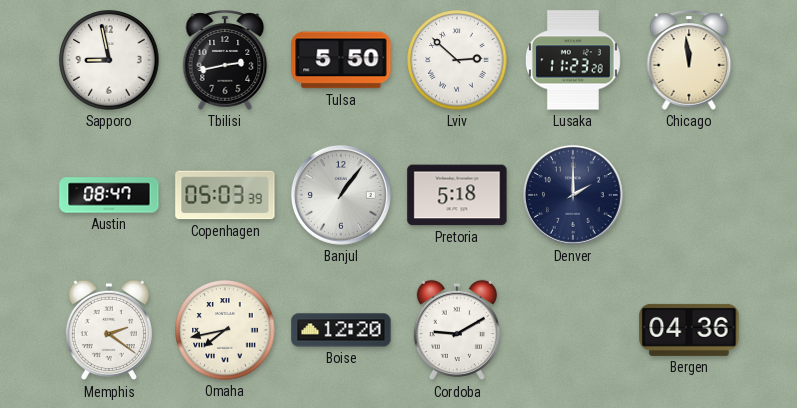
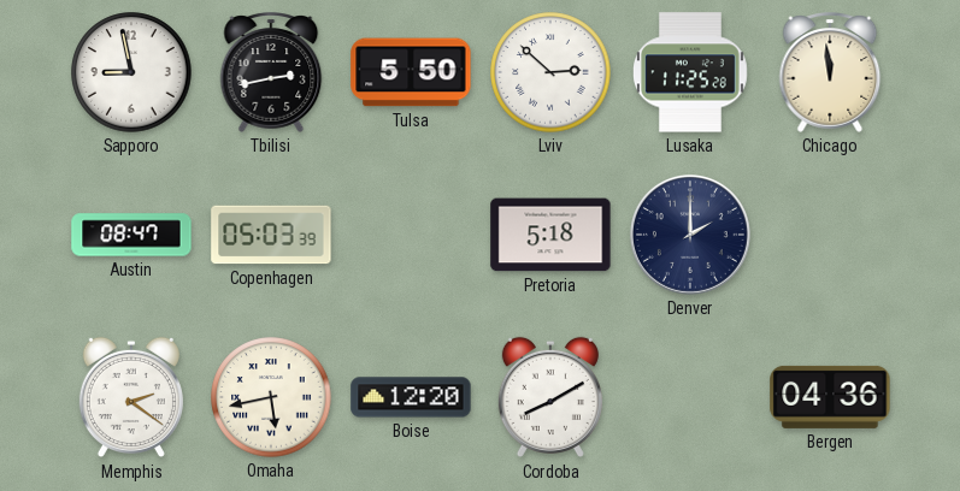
Lusaka: 11:23 -> 11:25
Banjul: 1:06 -> none
Omaha: 7:43 -> 5:43
Cordoba: 9:10 -> 8:10
